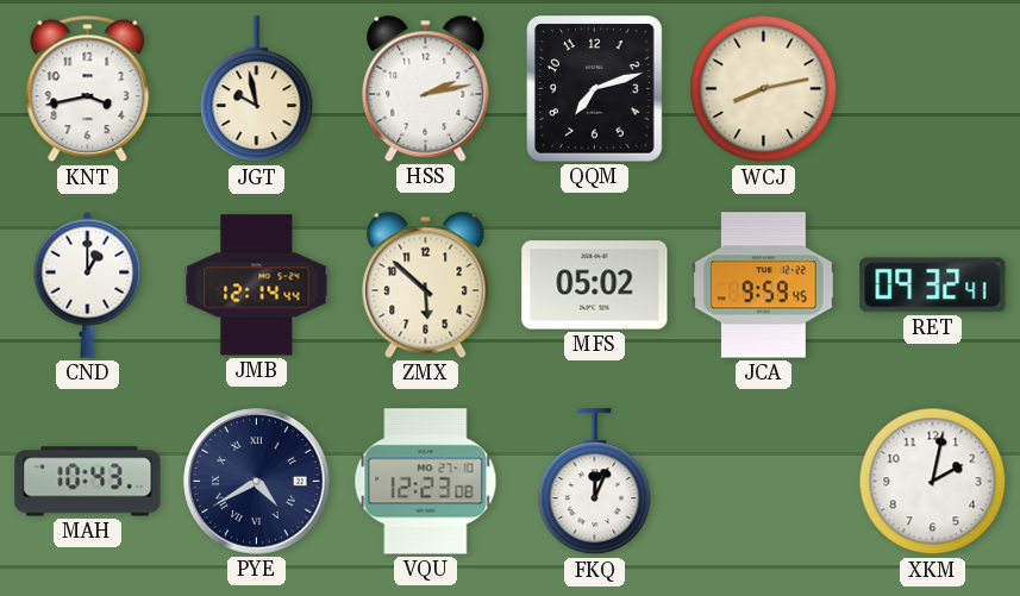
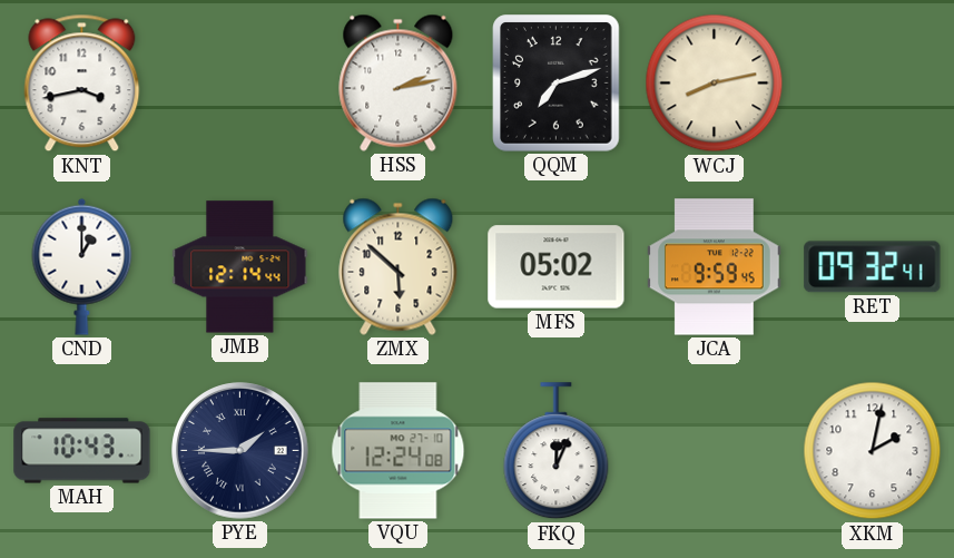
JGT: 9:58 -> none
PYE: 4:40 -> 1:45
VQU: 12:23 -> 12:24
